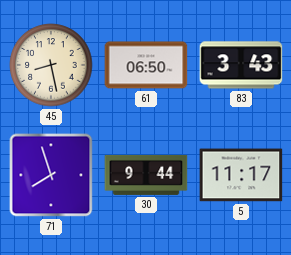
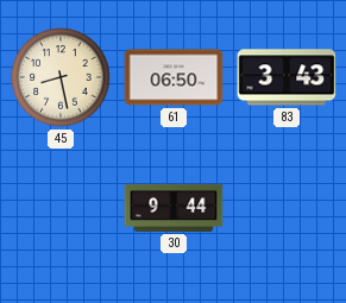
71: 7:57 -> none
5: 11:17 -> none
